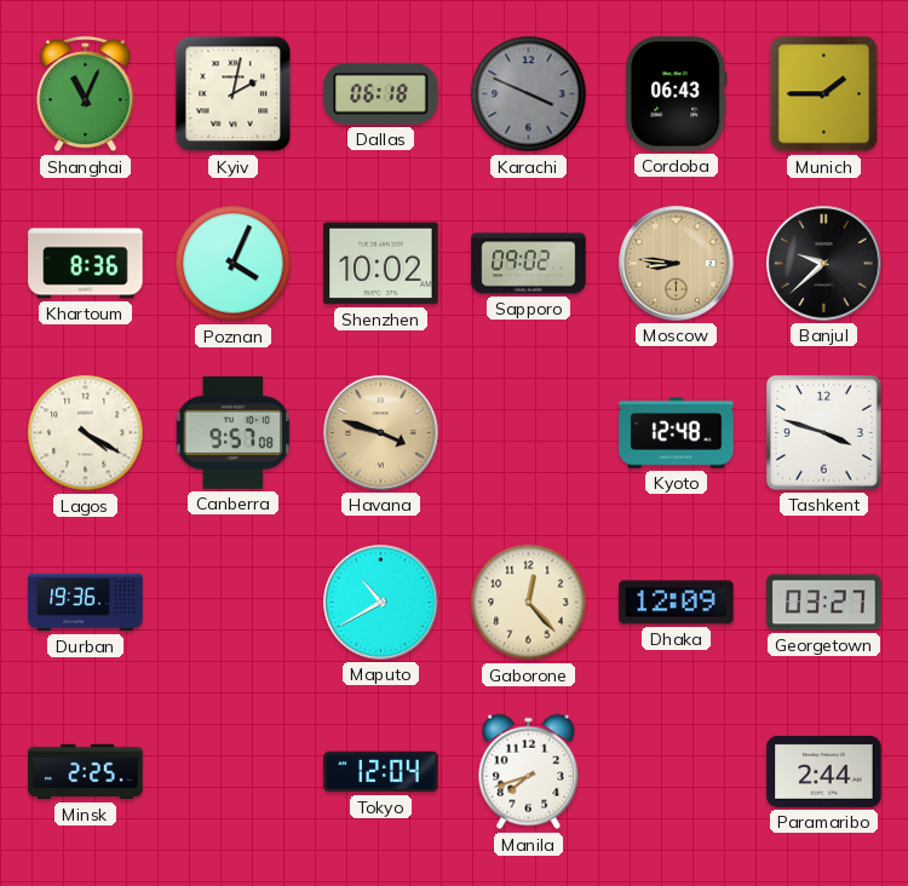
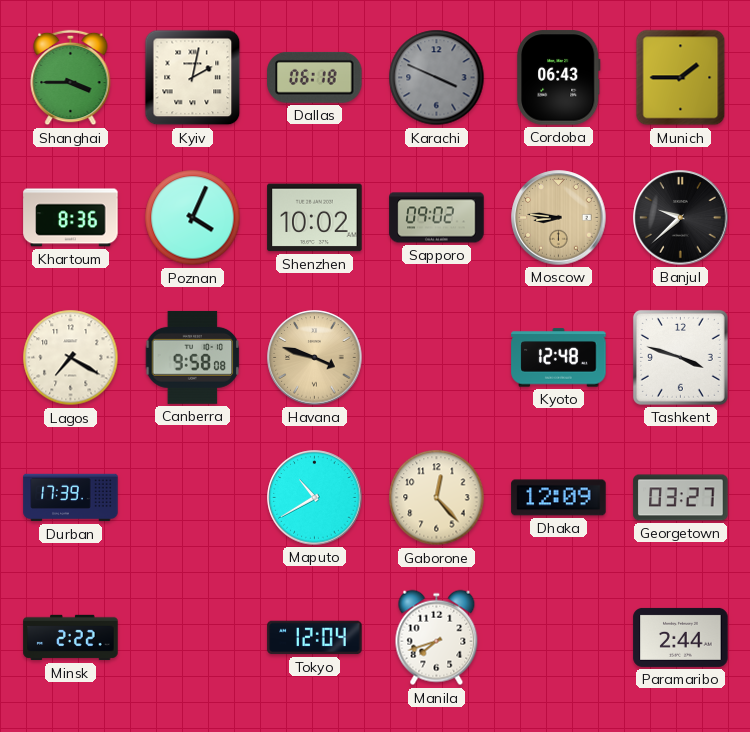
Shanghai: 11:04 -> 3:45
Lagos: 4:20 -> 7:20
Canberra: 9:57 -> 9:58
Durban: 19:36 -> 17:39
Minsk: 2:25 -> 2:22
